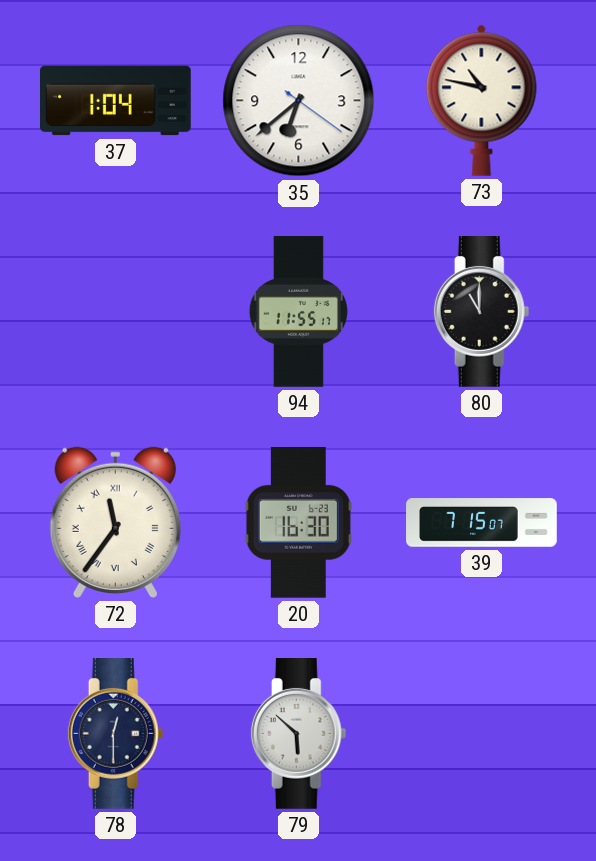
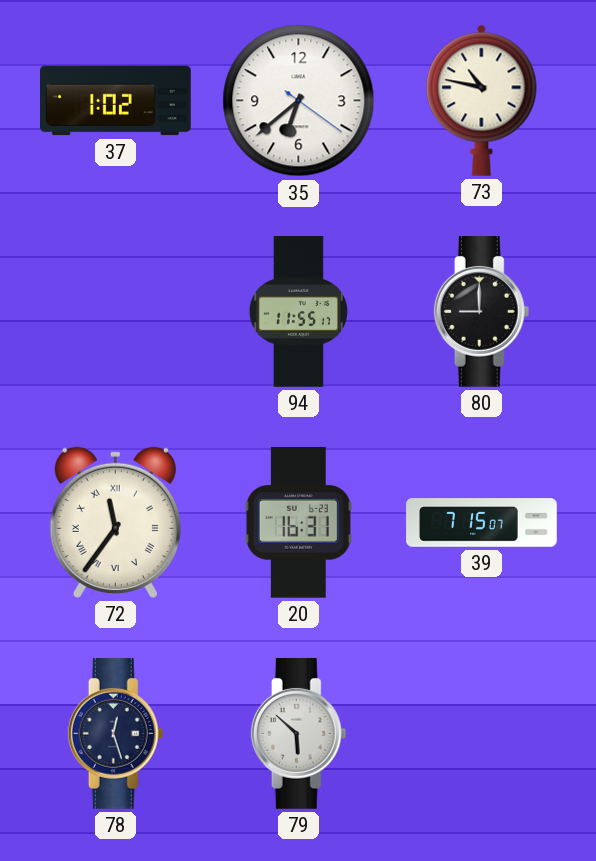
37: 1:04 -> 1:02
80: 11:00 -> 9:00
20: 16:30 -> 16:31
78: 12:30 -> 12:27
